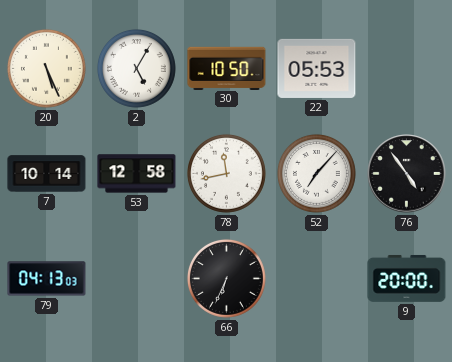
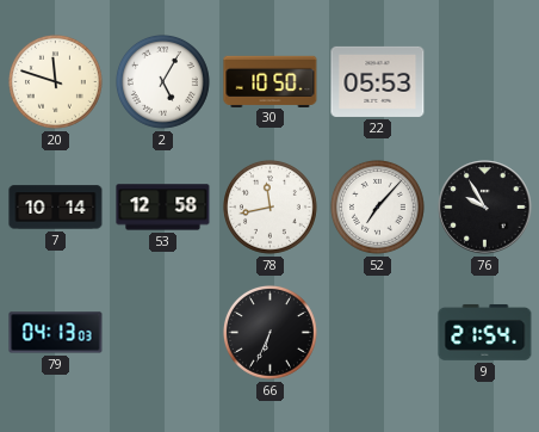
20: 5:26 -> 11:48
76: 4:54 -> 9:55
9: 20:00 -> 21:54
